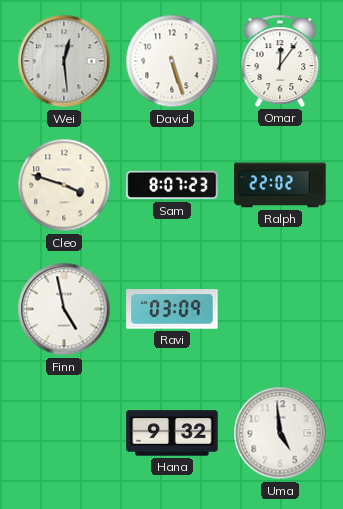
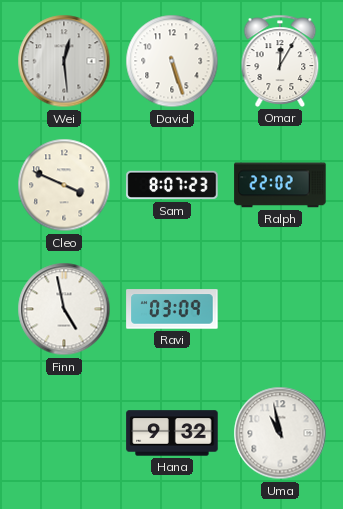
Omar: 12:06 -> 12:05
Cleo: 3:48 -> 3:49
Uma: 4:59 -> 10:58
